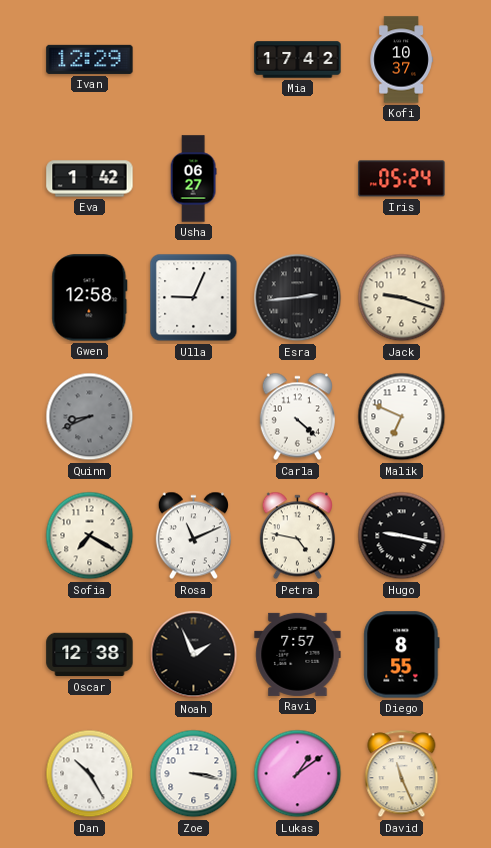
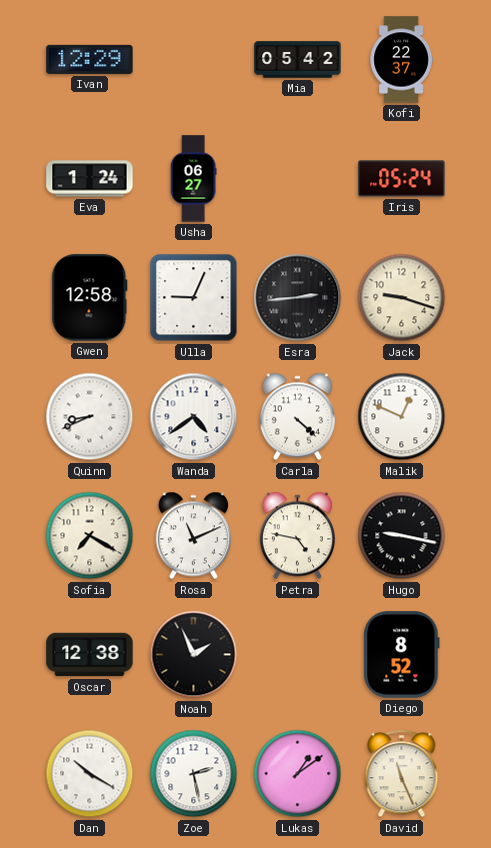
Mia: 17:42 -> 05:42
Kofi: 10:37 -> 22:37
Eva: 1:42 -> 1:24
Quinn dial: grey -> white
Wanda: none -> 4:39
Malik: 6:49 -> 12:49
Ravi: 7:57 -> none
Diego: 8:55 -> 8:52
Dan: 10:25 -> 10:20
Zoe: 3:17 -> 2:28
